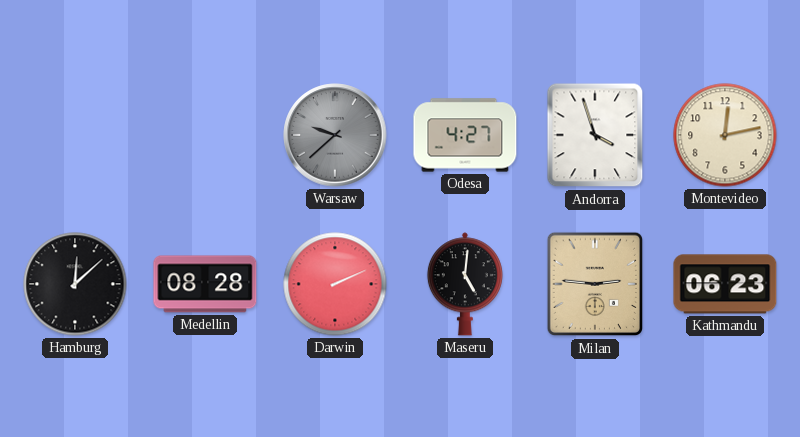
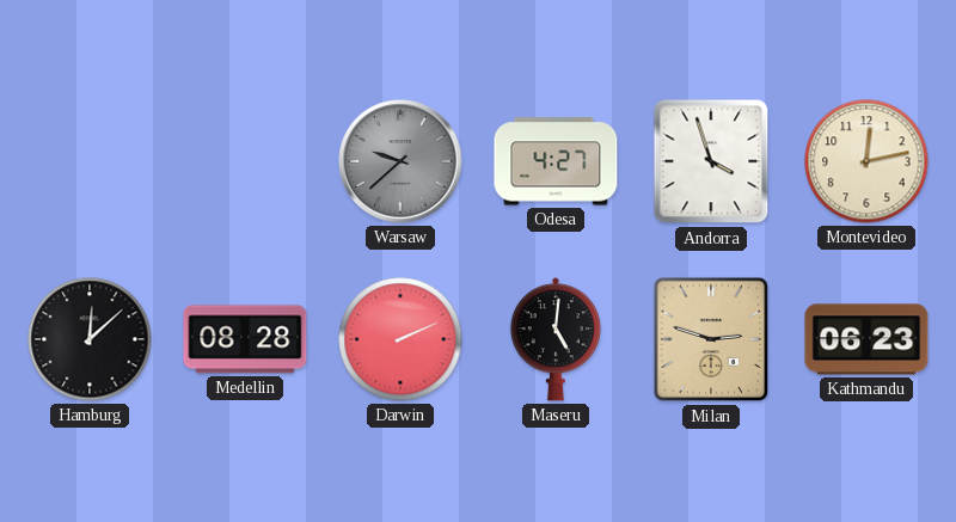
Milan: 2:46 -> 2:48
